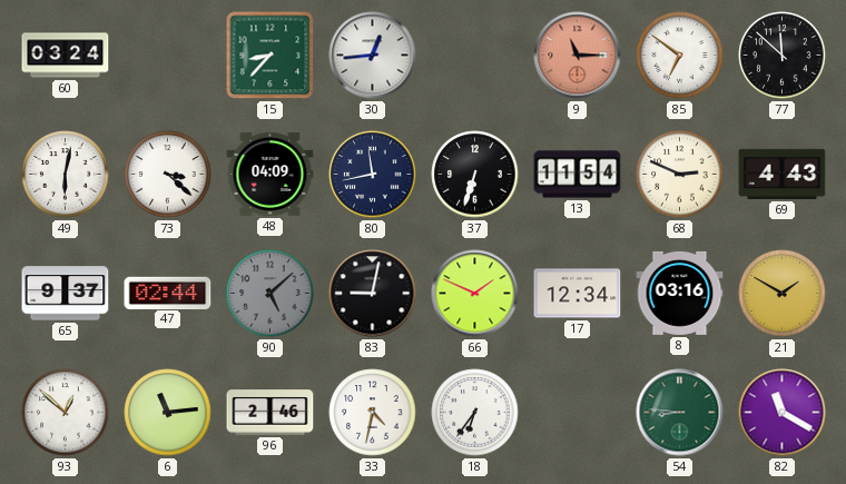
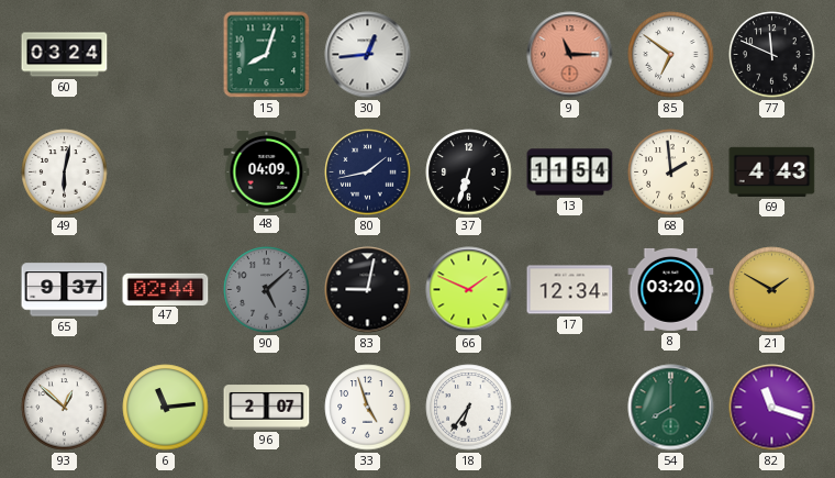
15: 8:37 -> 8:03
77: 11:52 -> 11:49
73: 3:22 -> none
80: 11:43 -> 1:43
68: 2:49 -> 1:59
8: 03:16 -> 03:20
96: 2:46 -> 2:07
33: 4:32 -> 4:57
54: 8:46 -> 8:00
82: 11:20 -> 11:18
